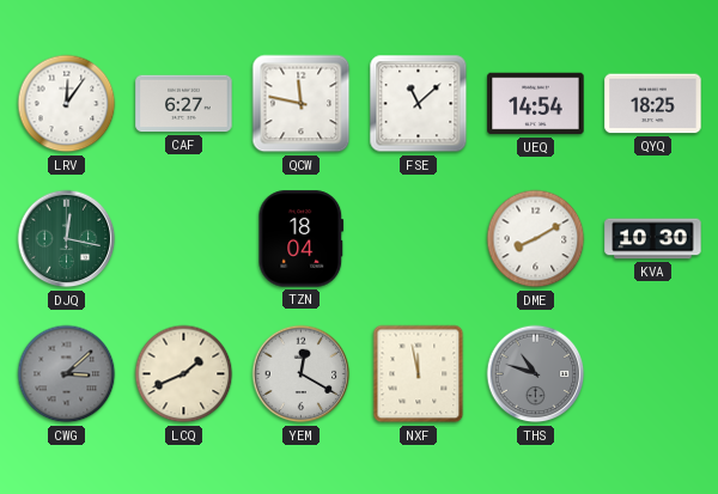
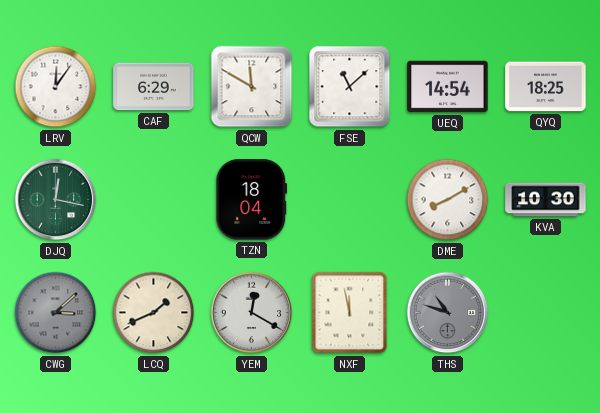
CAF: 6:27 -> 6:29
QCW: 11:47 -> 11:50
